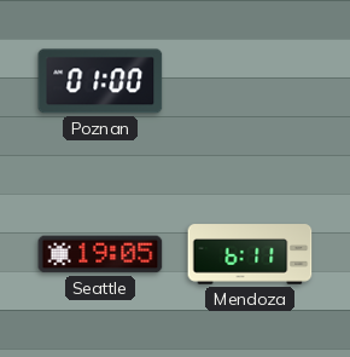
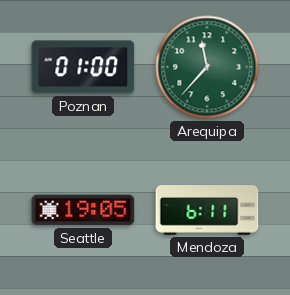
Arequipa: none -> 11:37
